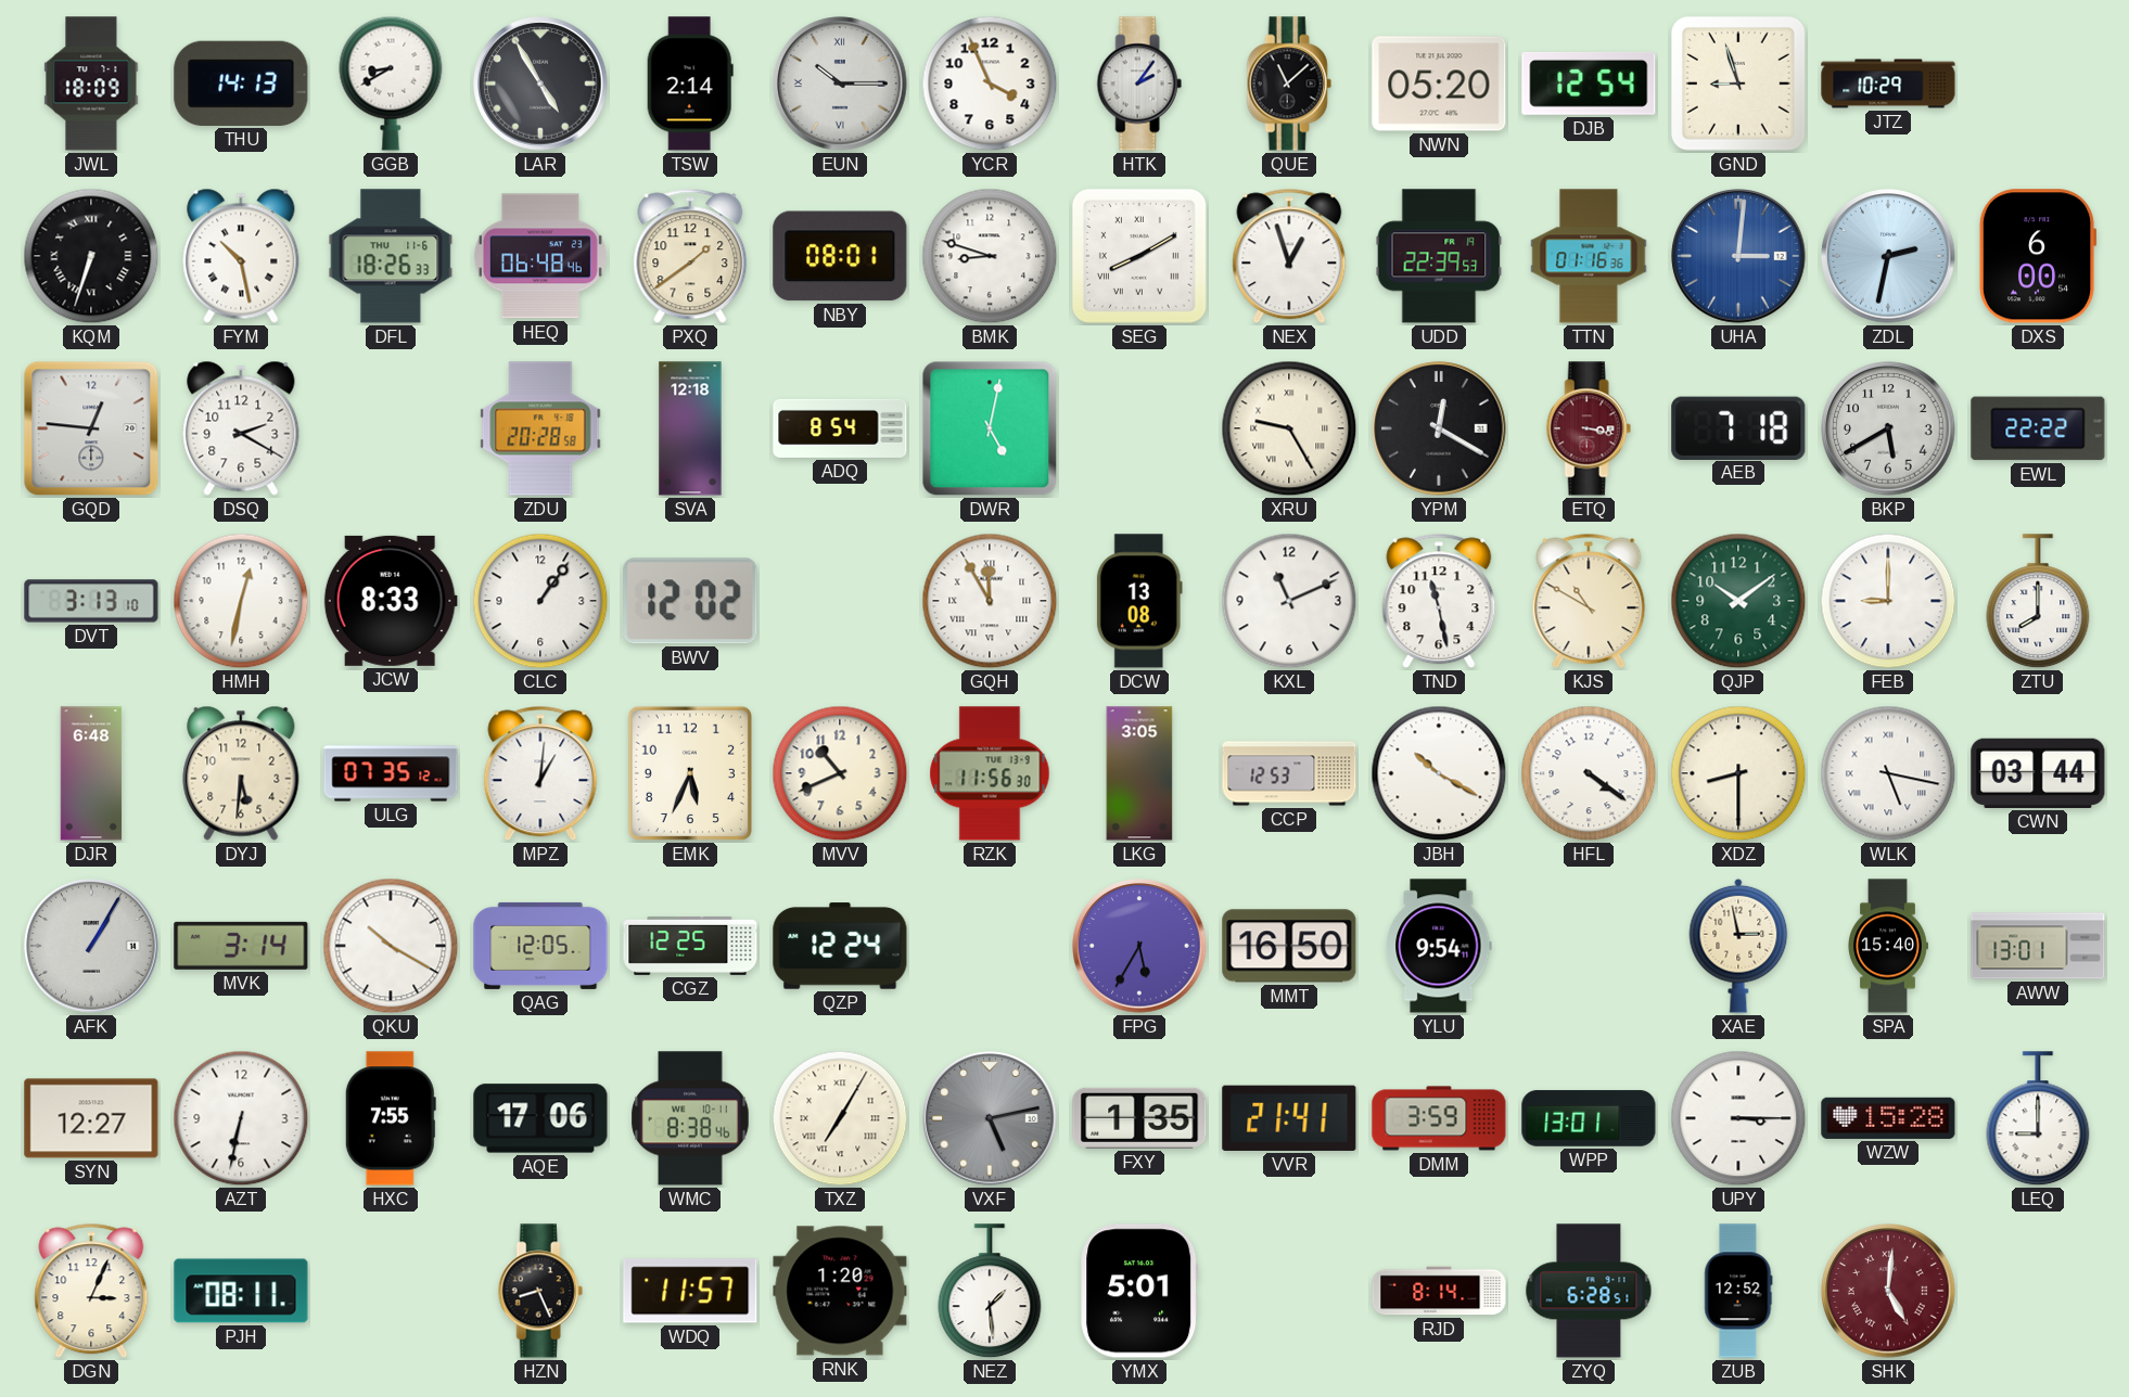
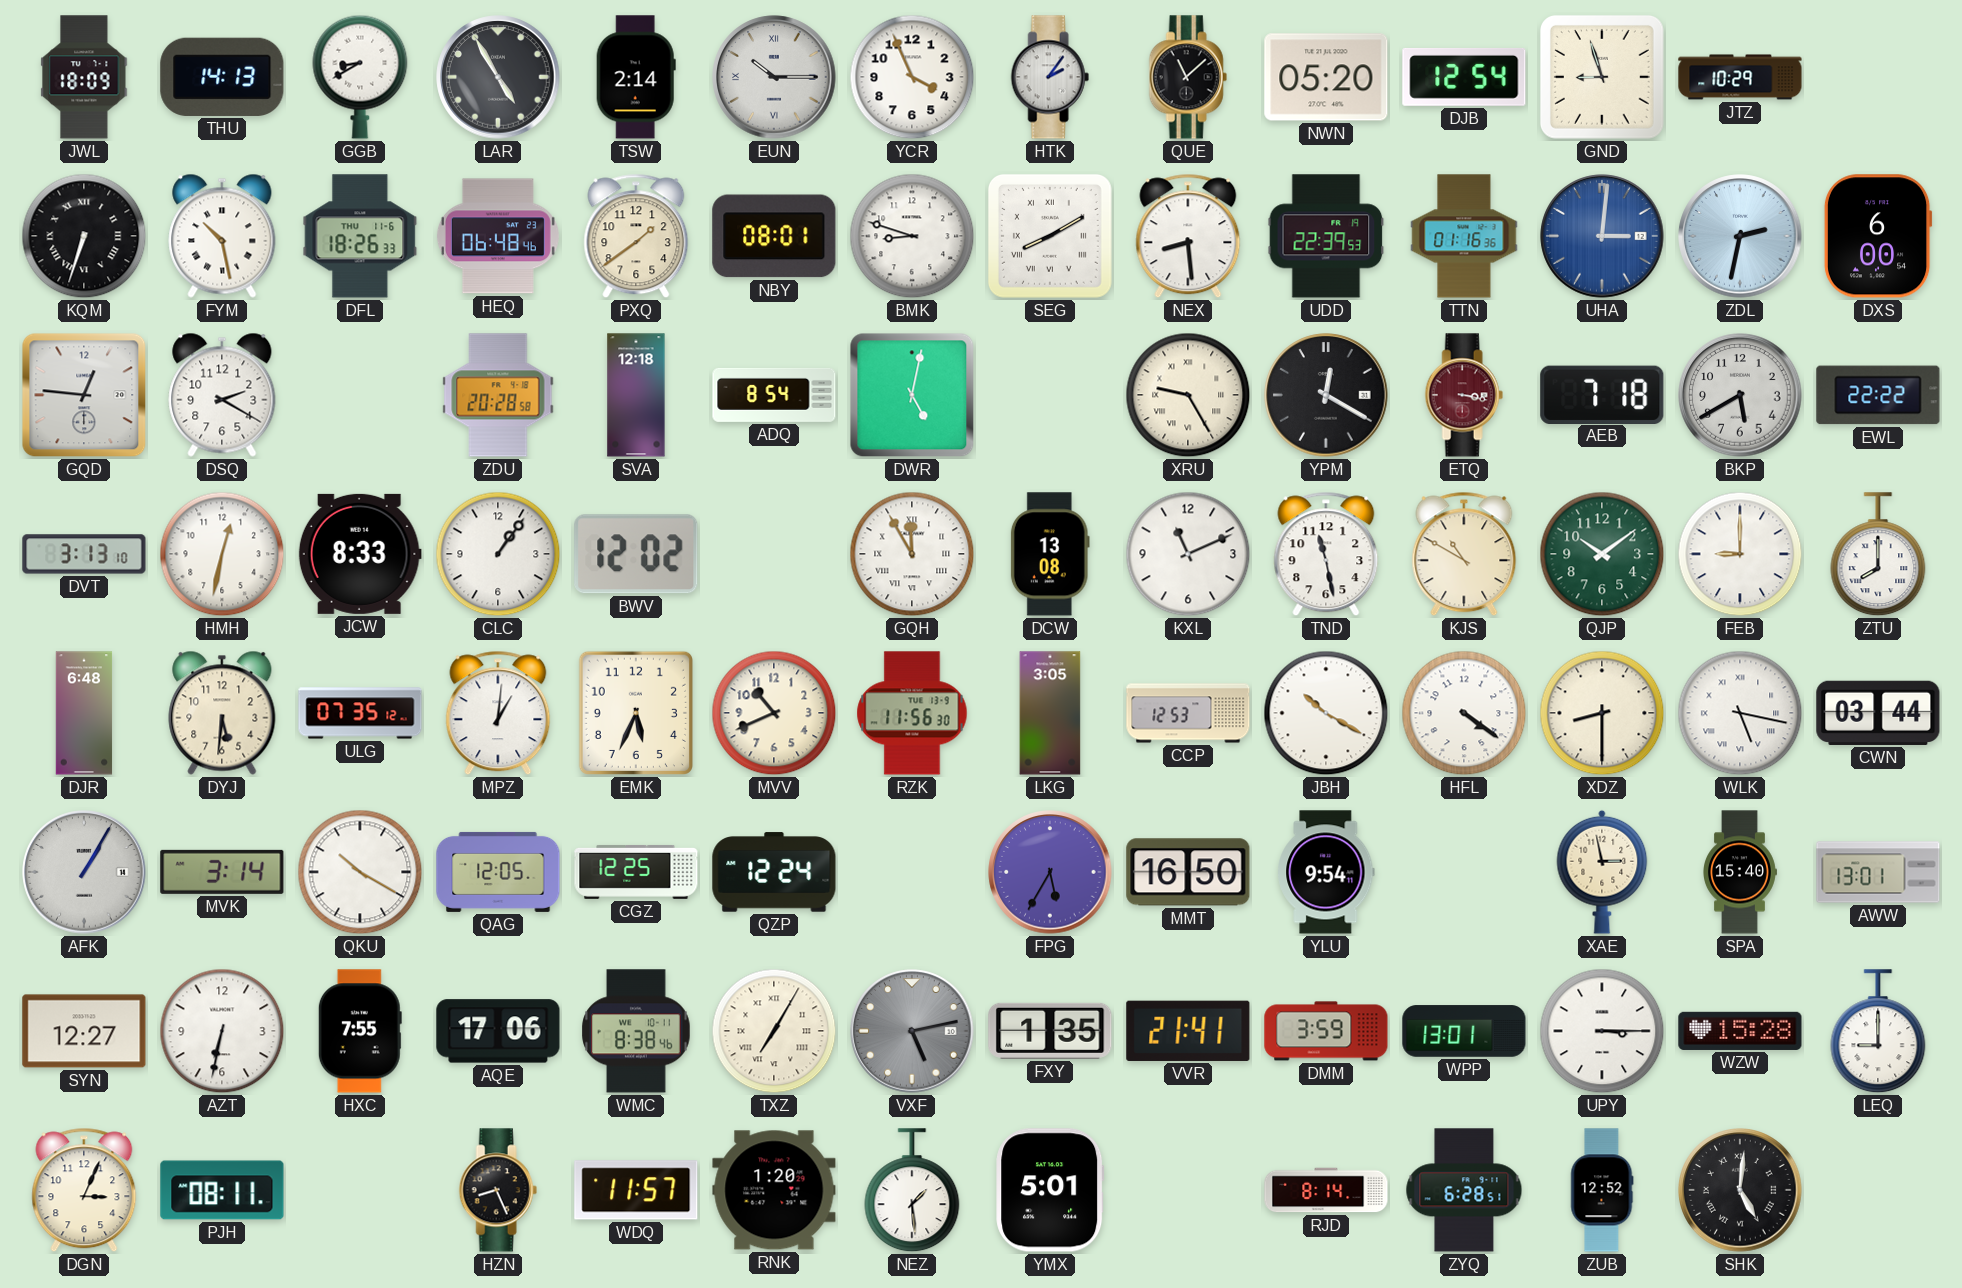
NEX: 12:57 -> 8:29
SHK dial: burgundy -> black
